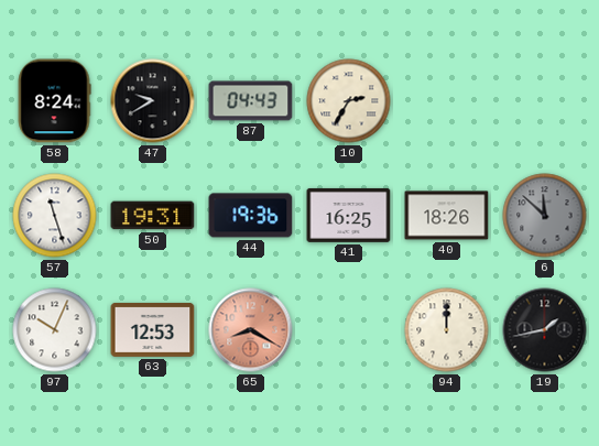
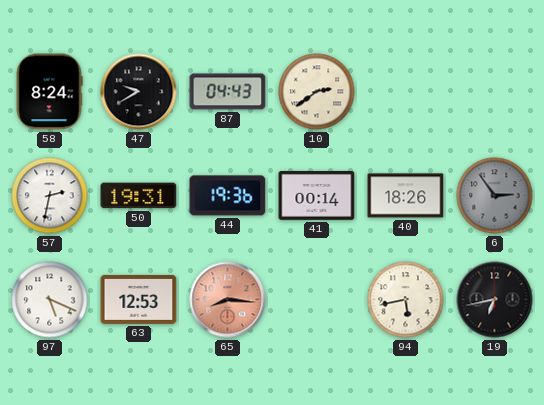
10: 2:35 -> 2:39
57: 11:27 -> 2:32
41: 16:25 -> 00:14
6: 11:52 -> 2:54
97: 10:04 -> 5:19
65: 8:20 -> 8:16
94: 12:00 -> 5:43
19: 1:43 -> 6:43
